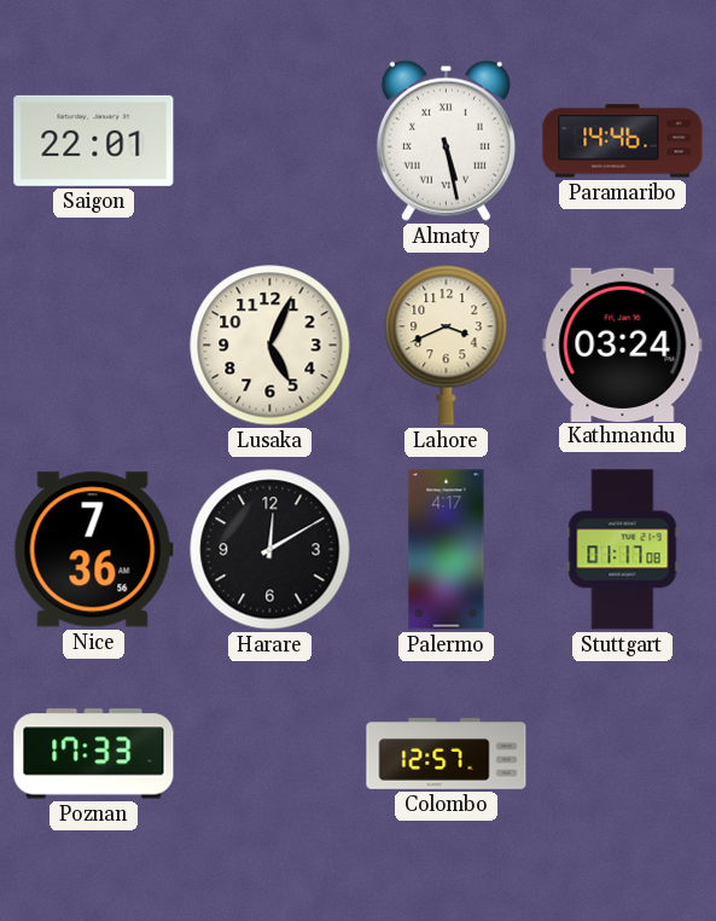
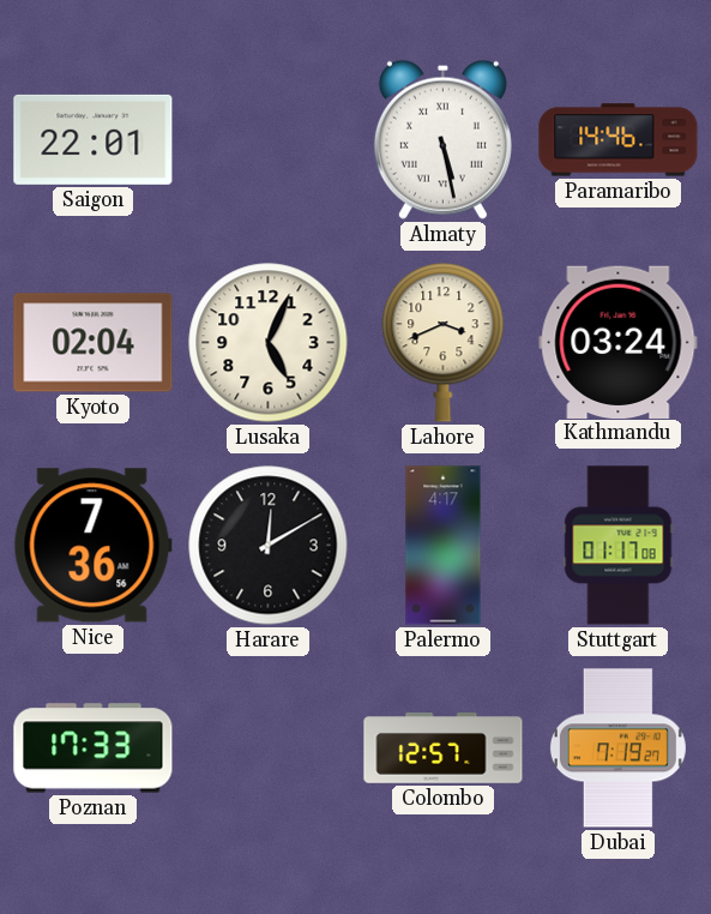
Kyoto: none -> 02:04
Dubai: none -> 7:19
